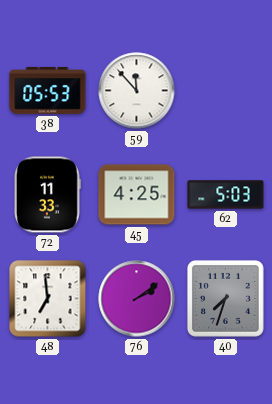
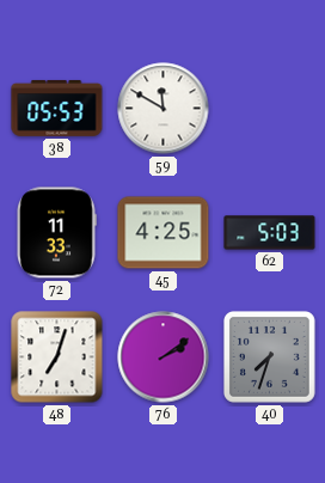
59: 11:53 -> 11:50
48: 6:59 -> 7:03
